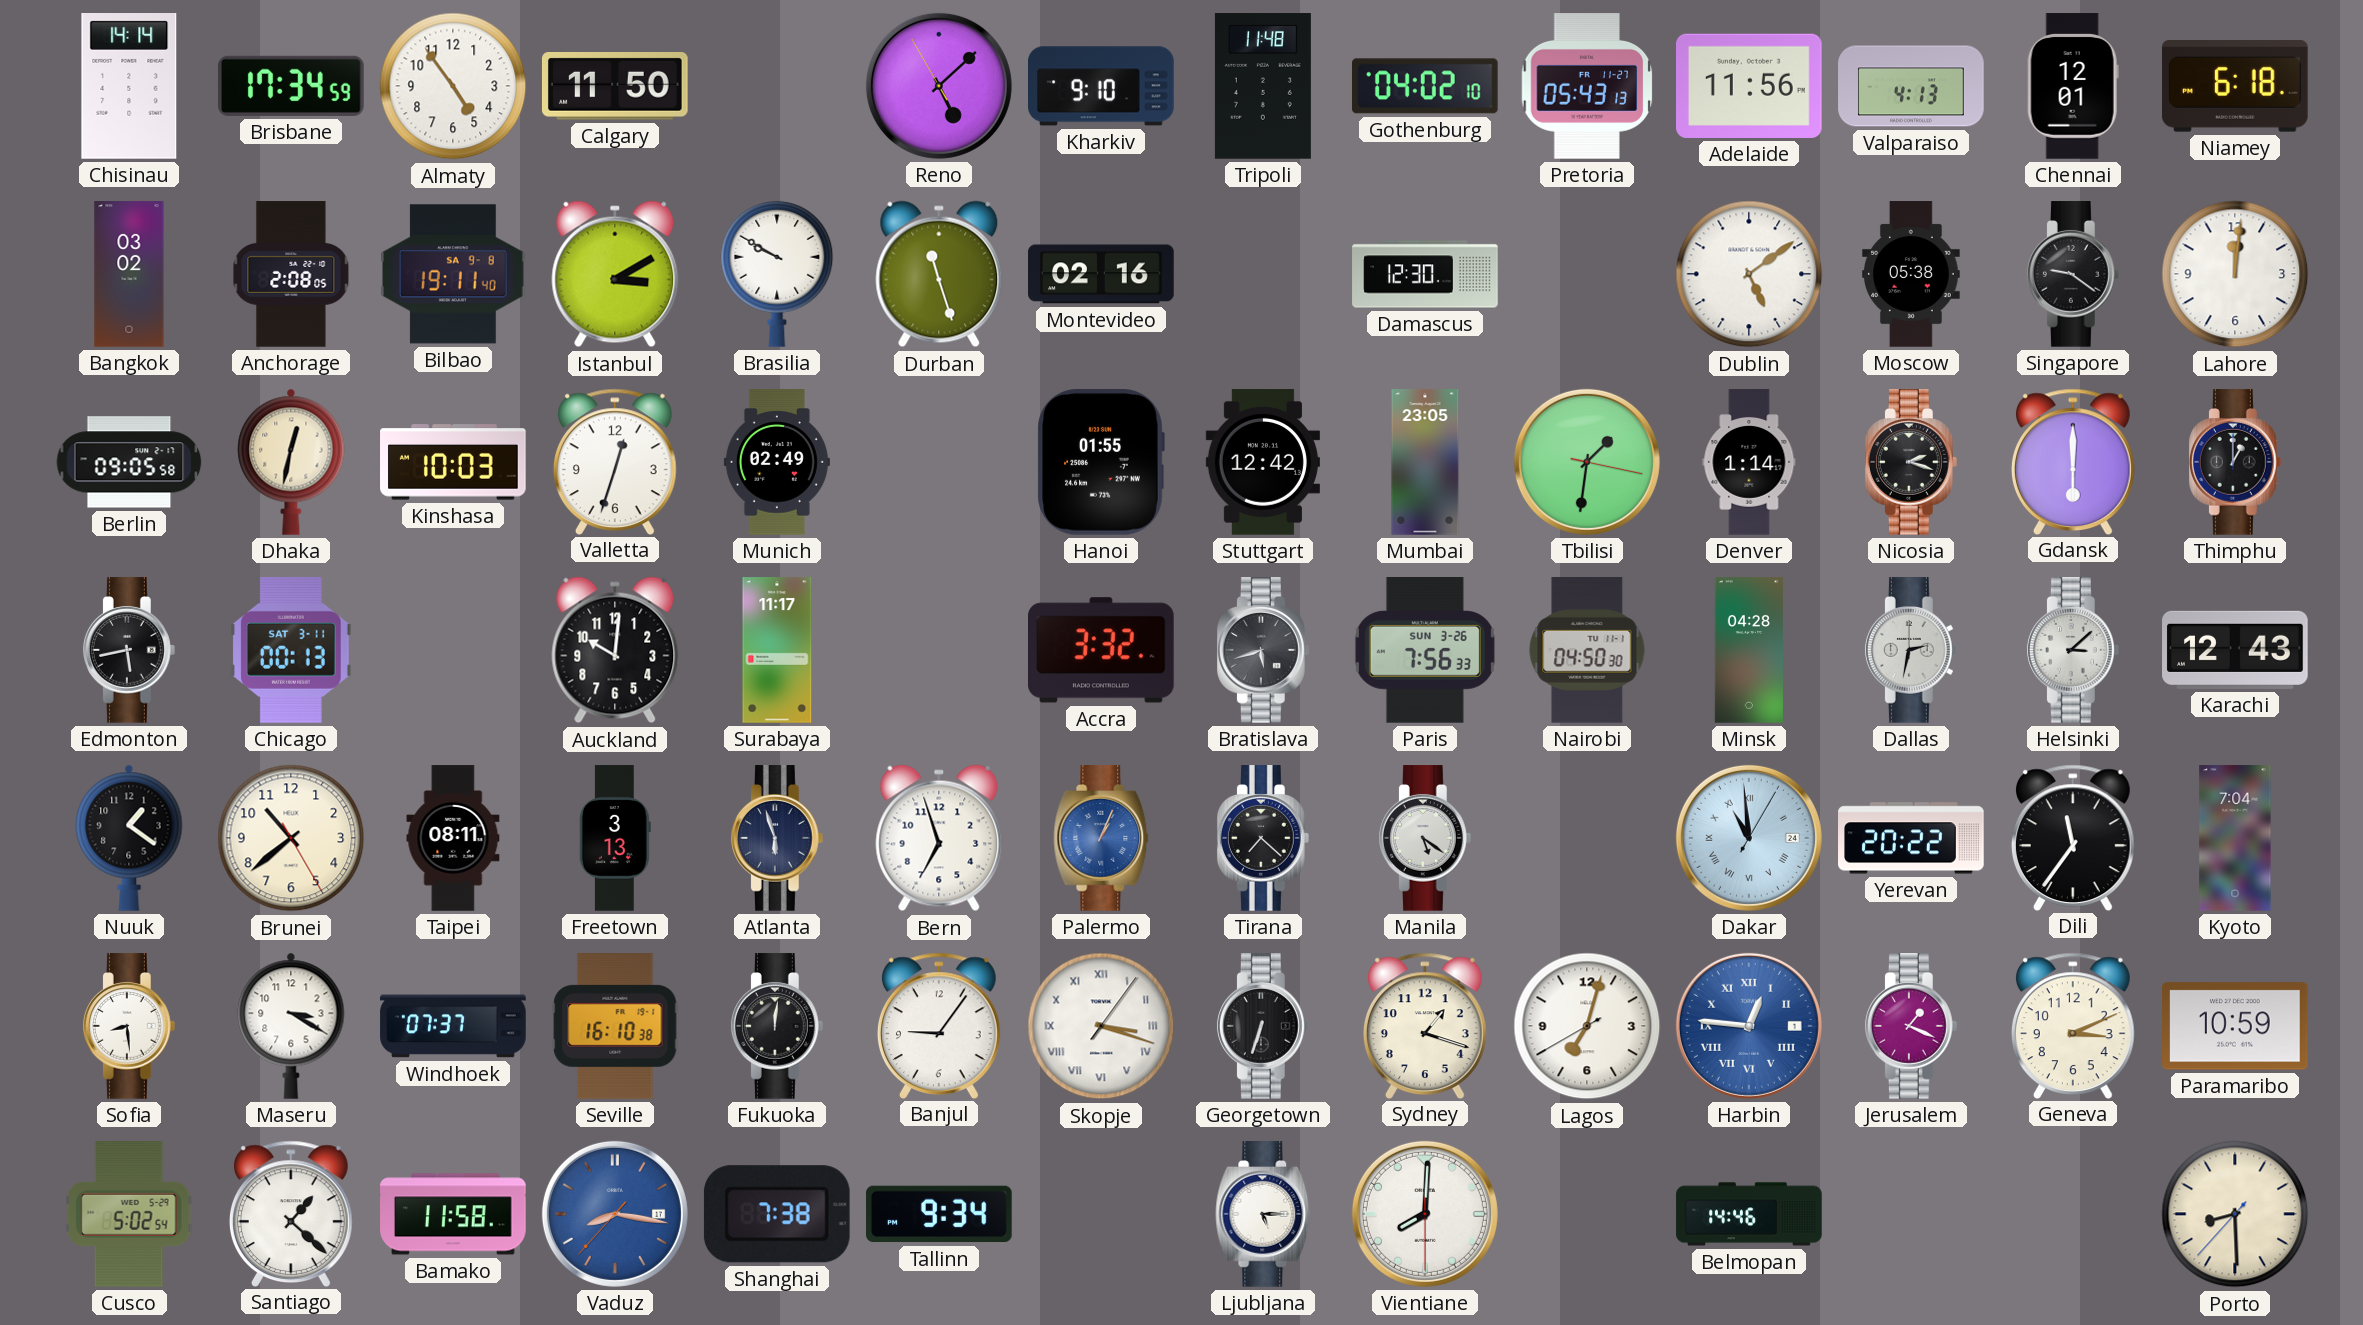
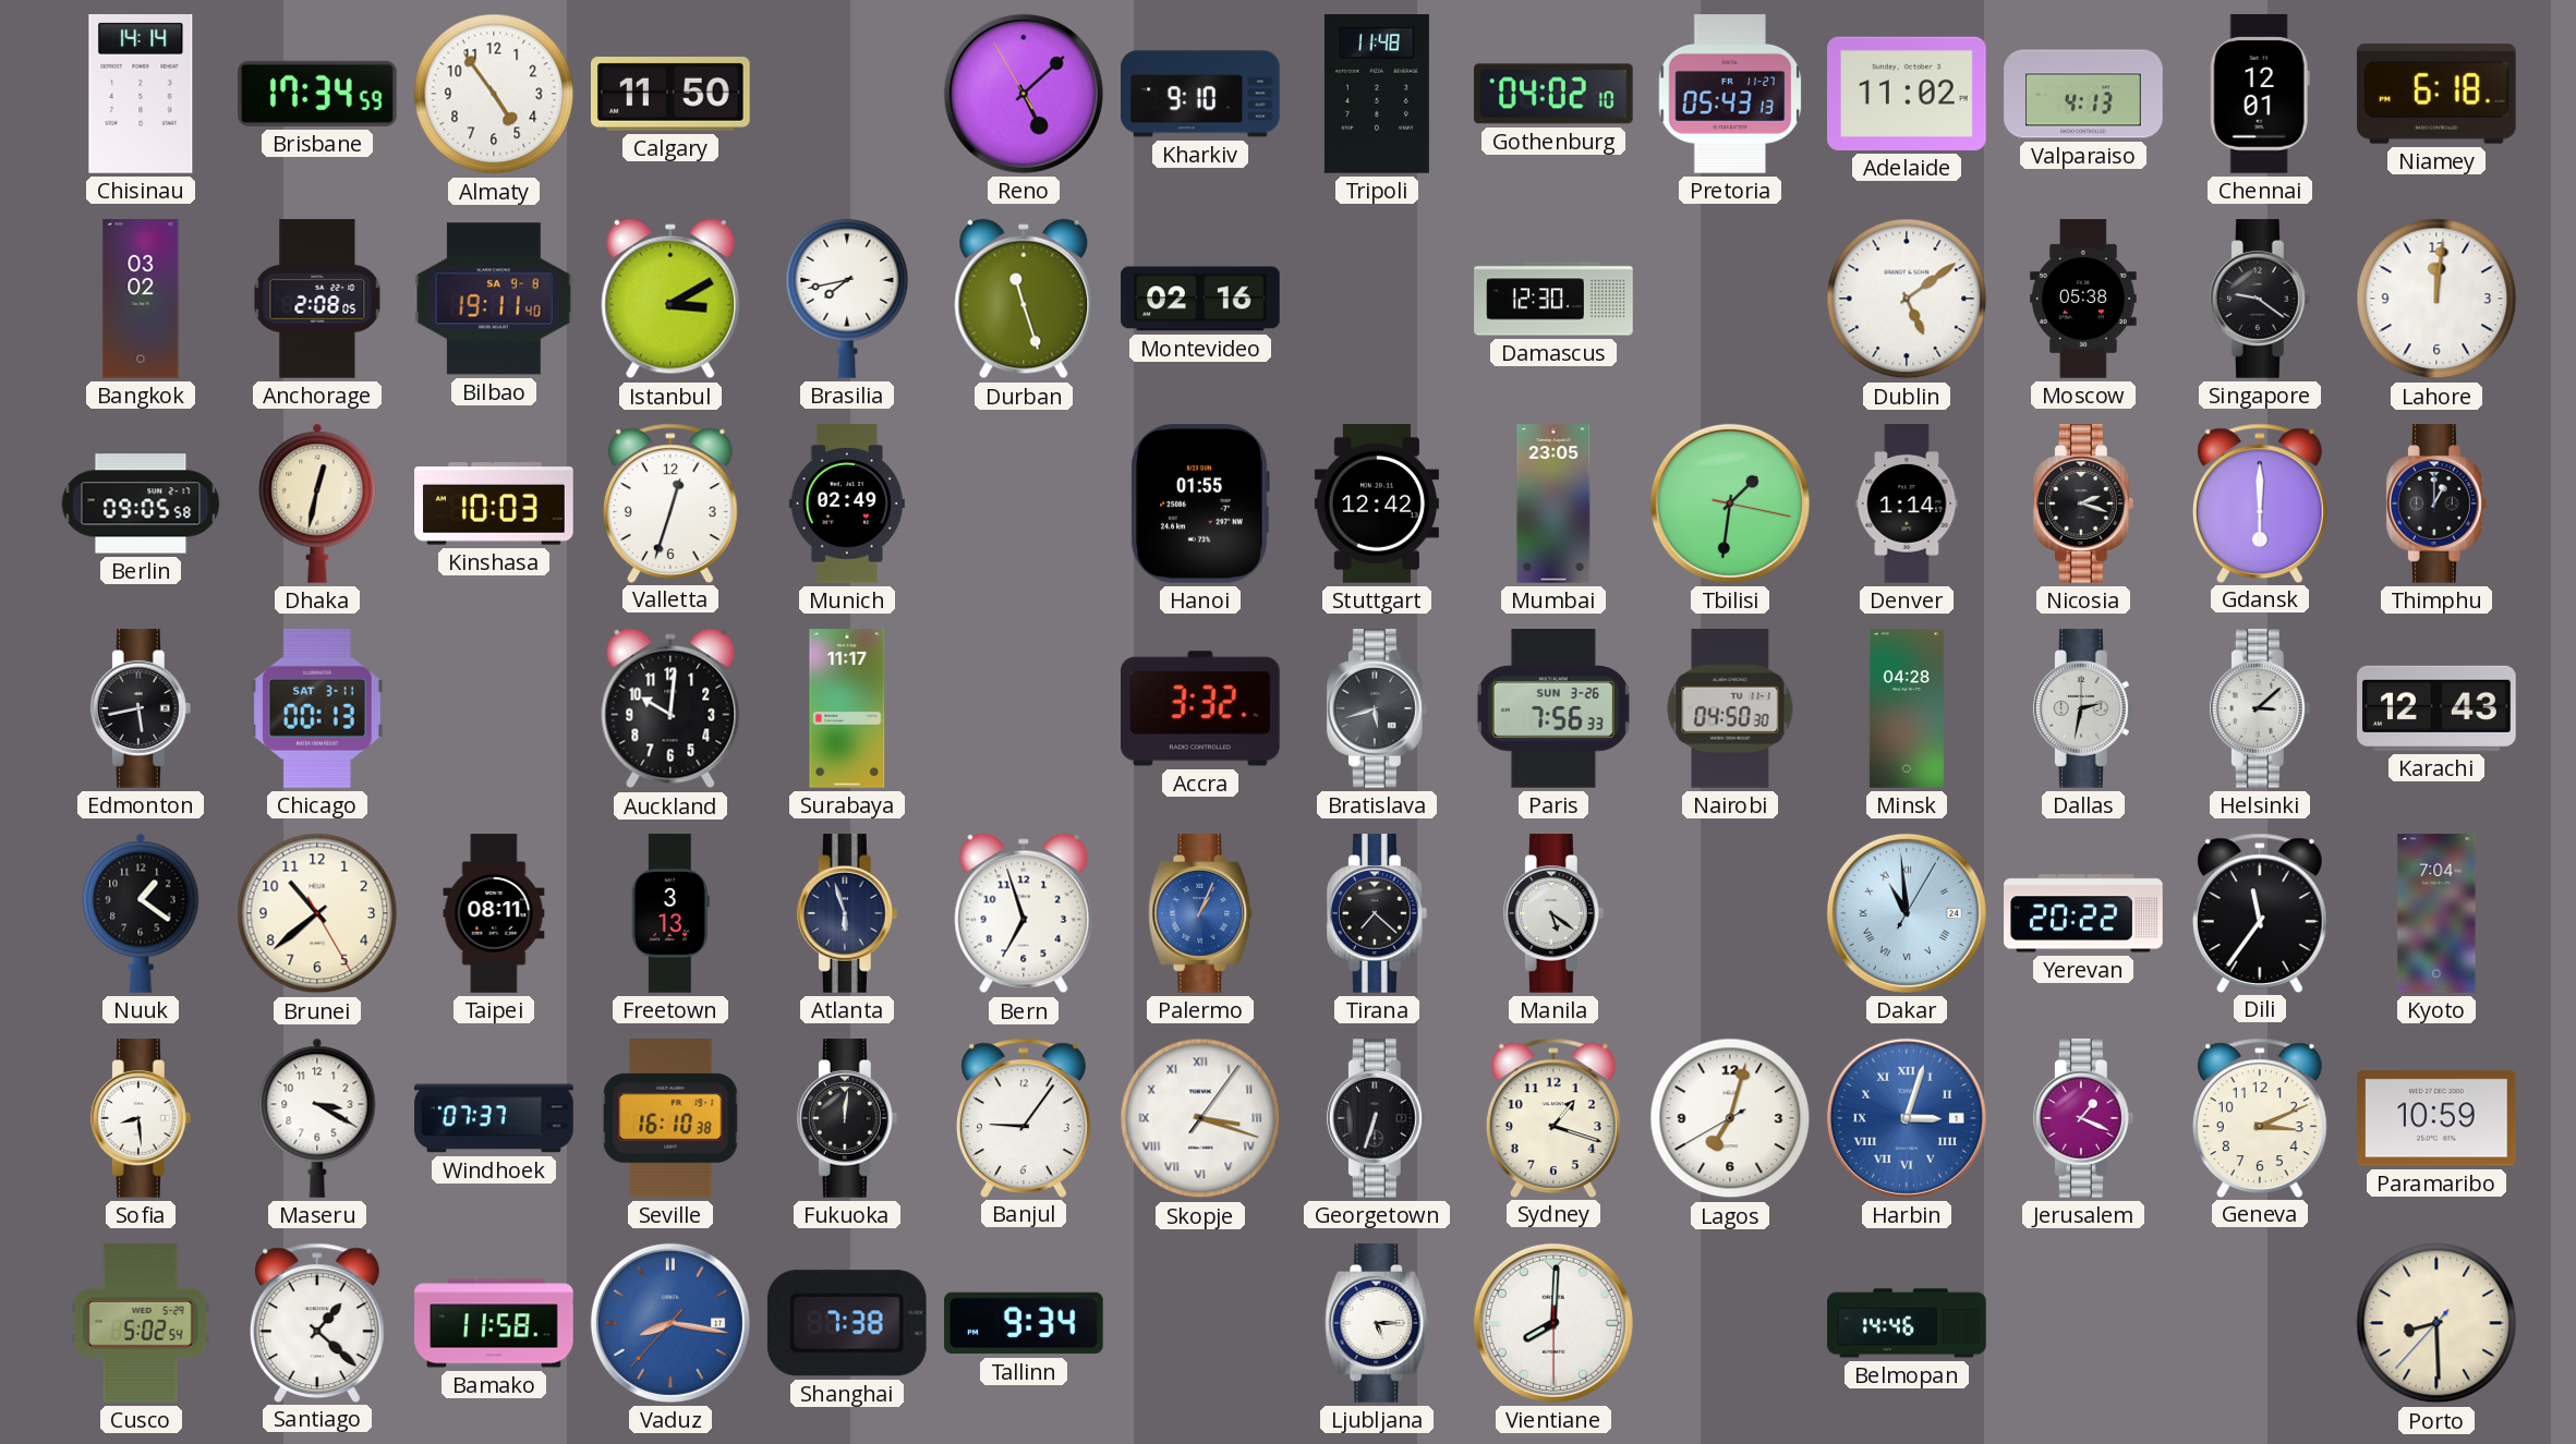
Adelaide: 11:56 -> 11:02
Brasilia: 9:50 -> 7:43
Harbin: 12:46 -> 3:03
